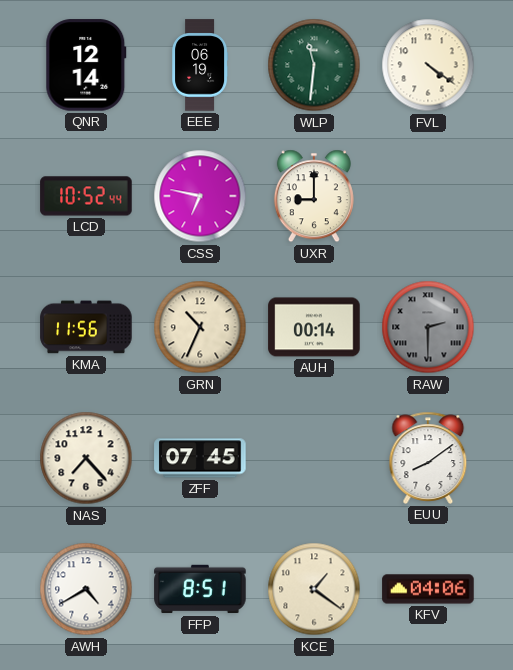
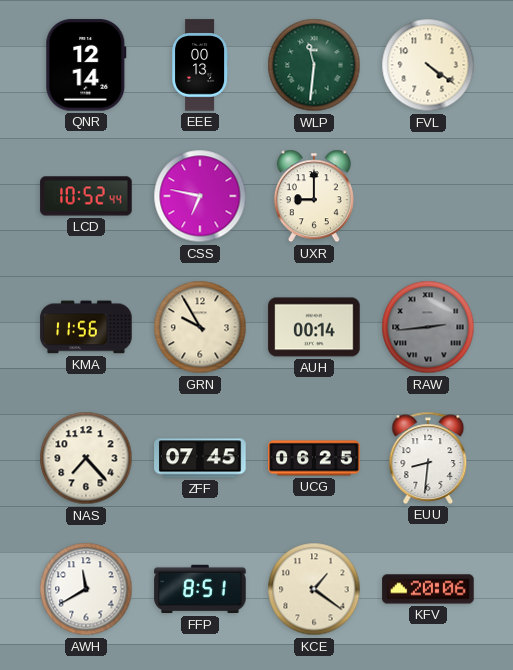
EEE: 06:19 -> 00:13
GRN: 10:34 -> 9:55
RAW: 2:30 -> 2:44
UCG: none -> 06:25
EUU: 8:09 -> 8:31
AWH: 4:40 -> 11:40
KFV: 04:06 -> 20:06
